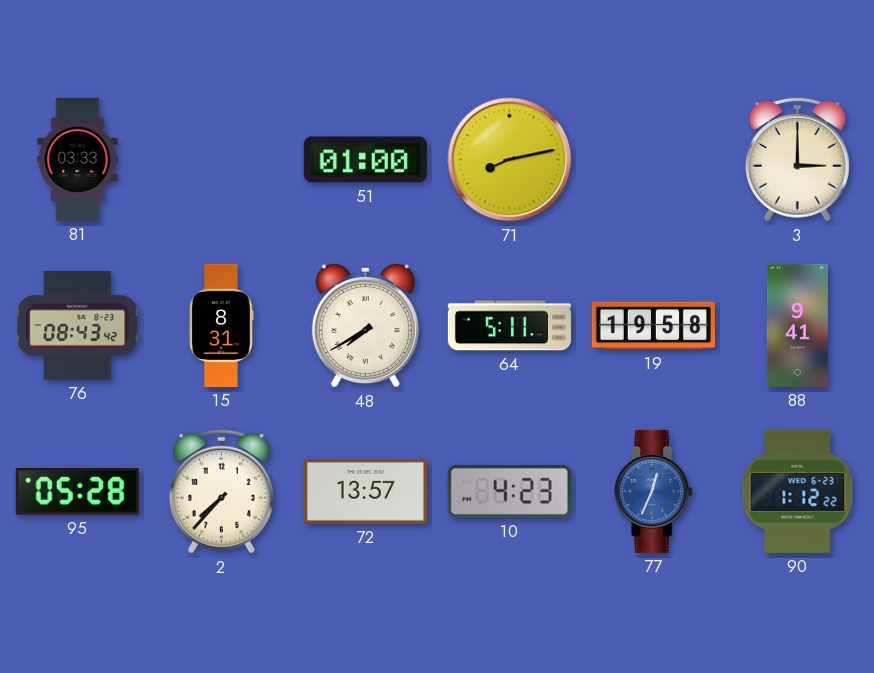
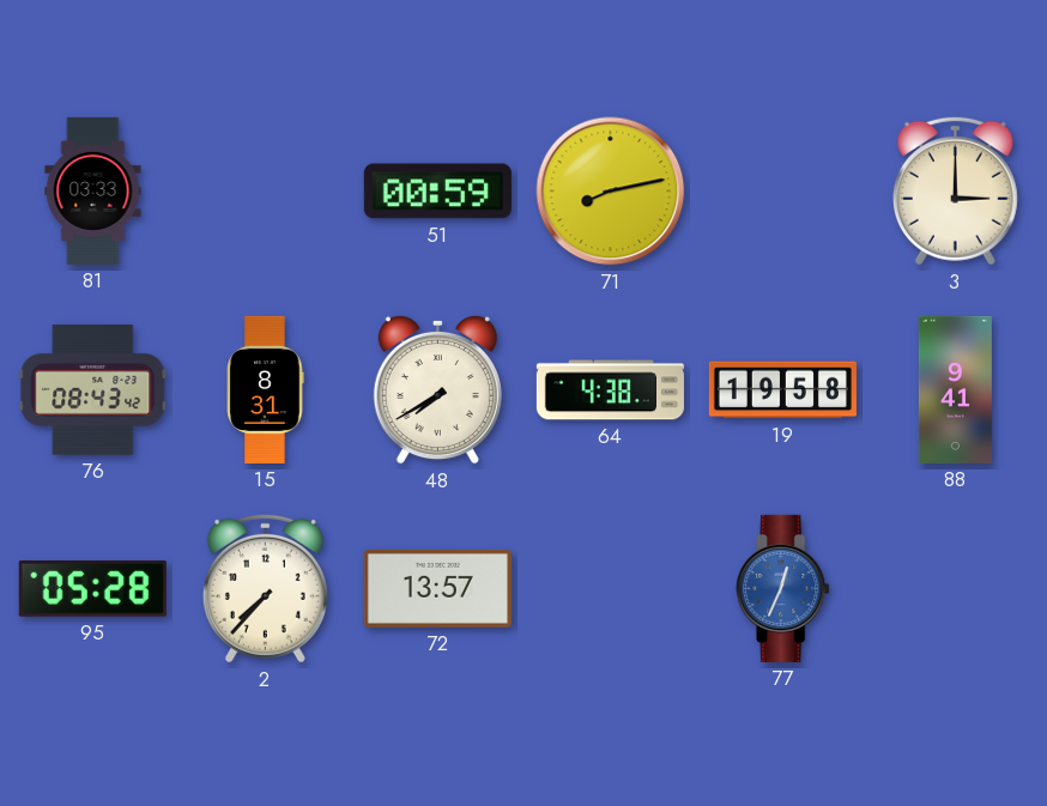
51: 01:00 -> 00:59
64: 5:11 -> 4:38
10: 4:23 -> none
90: 1:12 -> none
